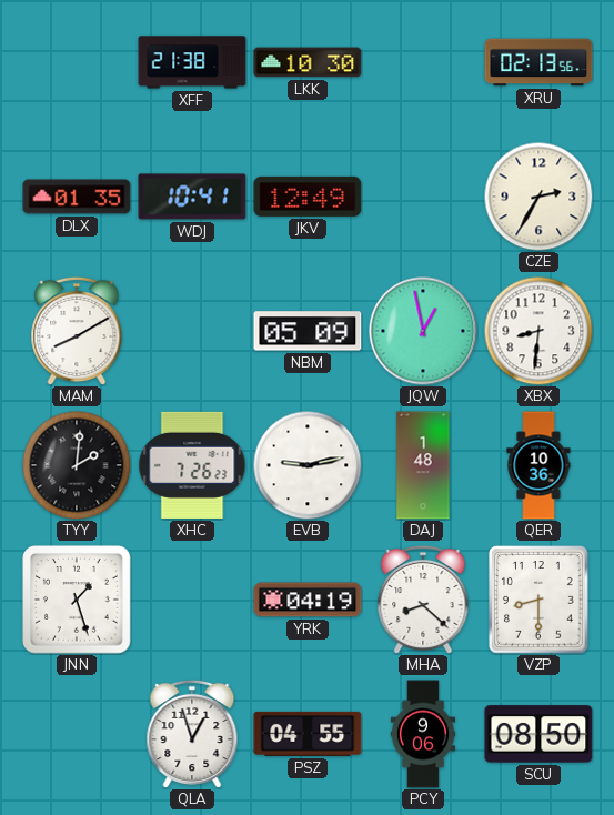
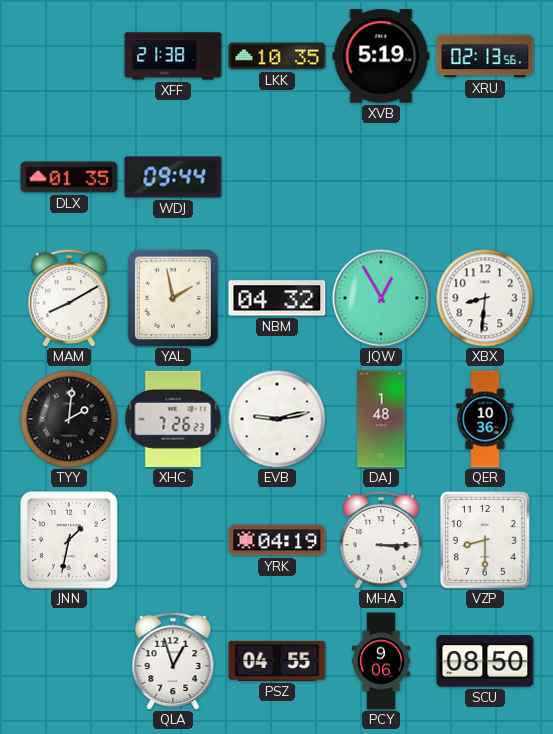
LKK: 10:30 -> 10:35
XVB: none -> 5:19
WDJ: 10:41 -> 09:44
JKV: 12:49 -> none
CZE: 2:35 -> none
YAL: none -> 1:58
NBM: 05:09 -> 04:32
JQW: 12:58 -> 12:55
JNN: 1:27 -> 1:32
MHA: 8:22 -> 3:15
